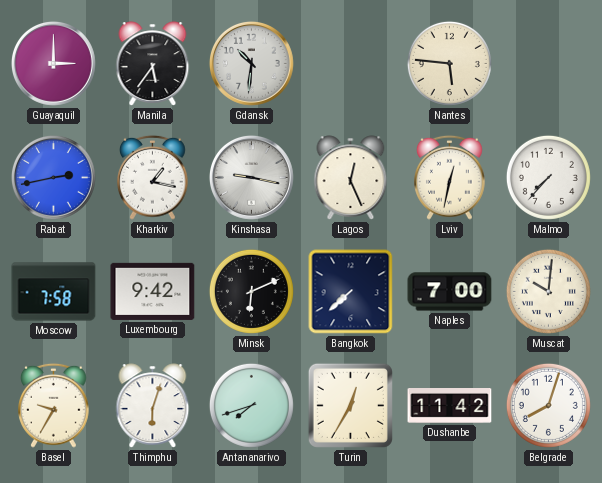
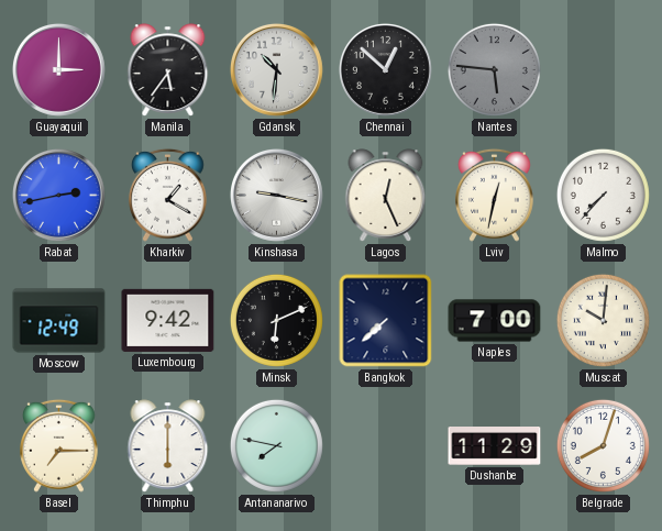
Chennai: none -> 12:52
Nantes dial: cream -> grey
Kharkiv: 1:17 -> 1:20
Moscow: 7:58 -> 12:49
Basel: 9:35 -> 7:15
Thimphu: 6:03 -> 6:00
Antananarivo: 7:42 -> 7:47
Turin: 12:35 -> none
Dushanbe: 11:42 -> 11:29
